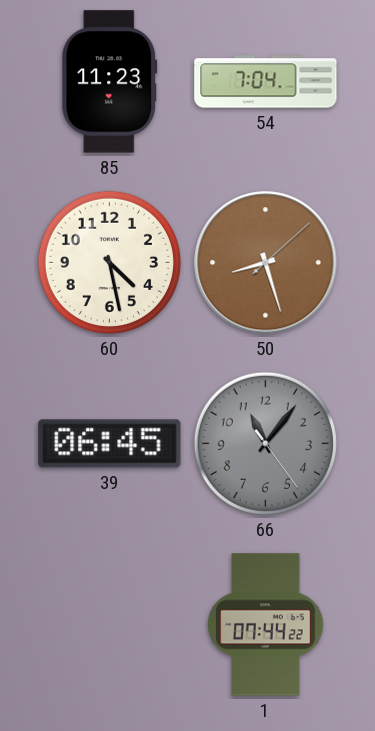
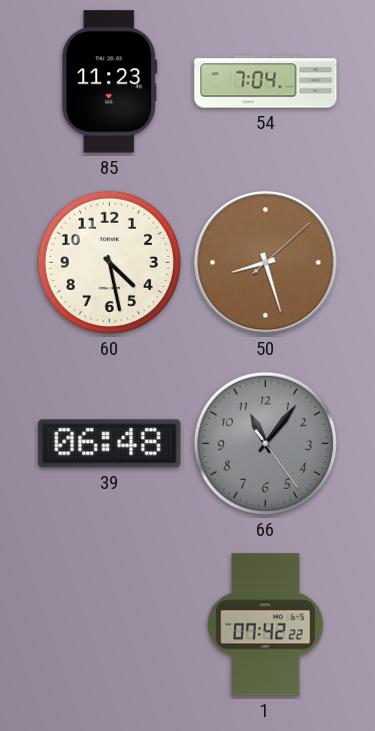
39: 06:45 -> 06:48
1: 07:44 -> 07:42
